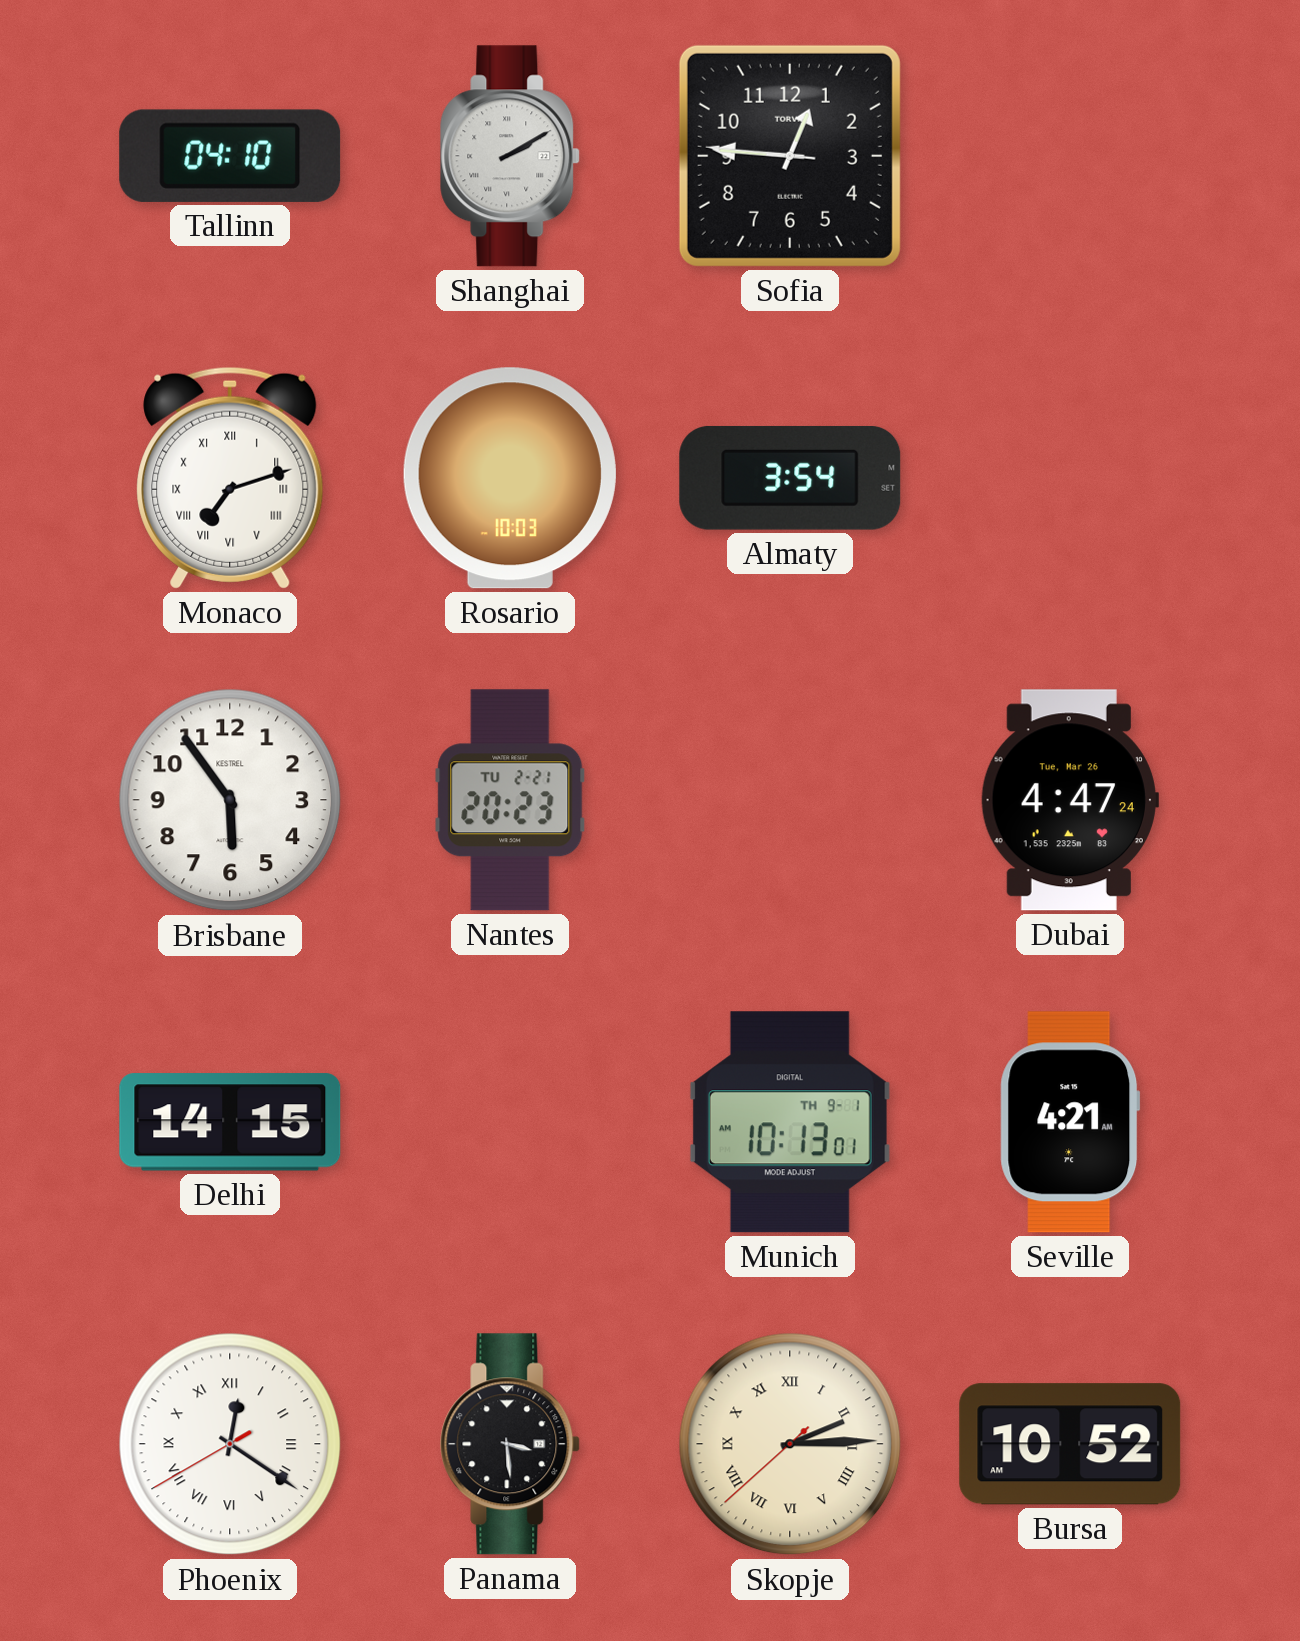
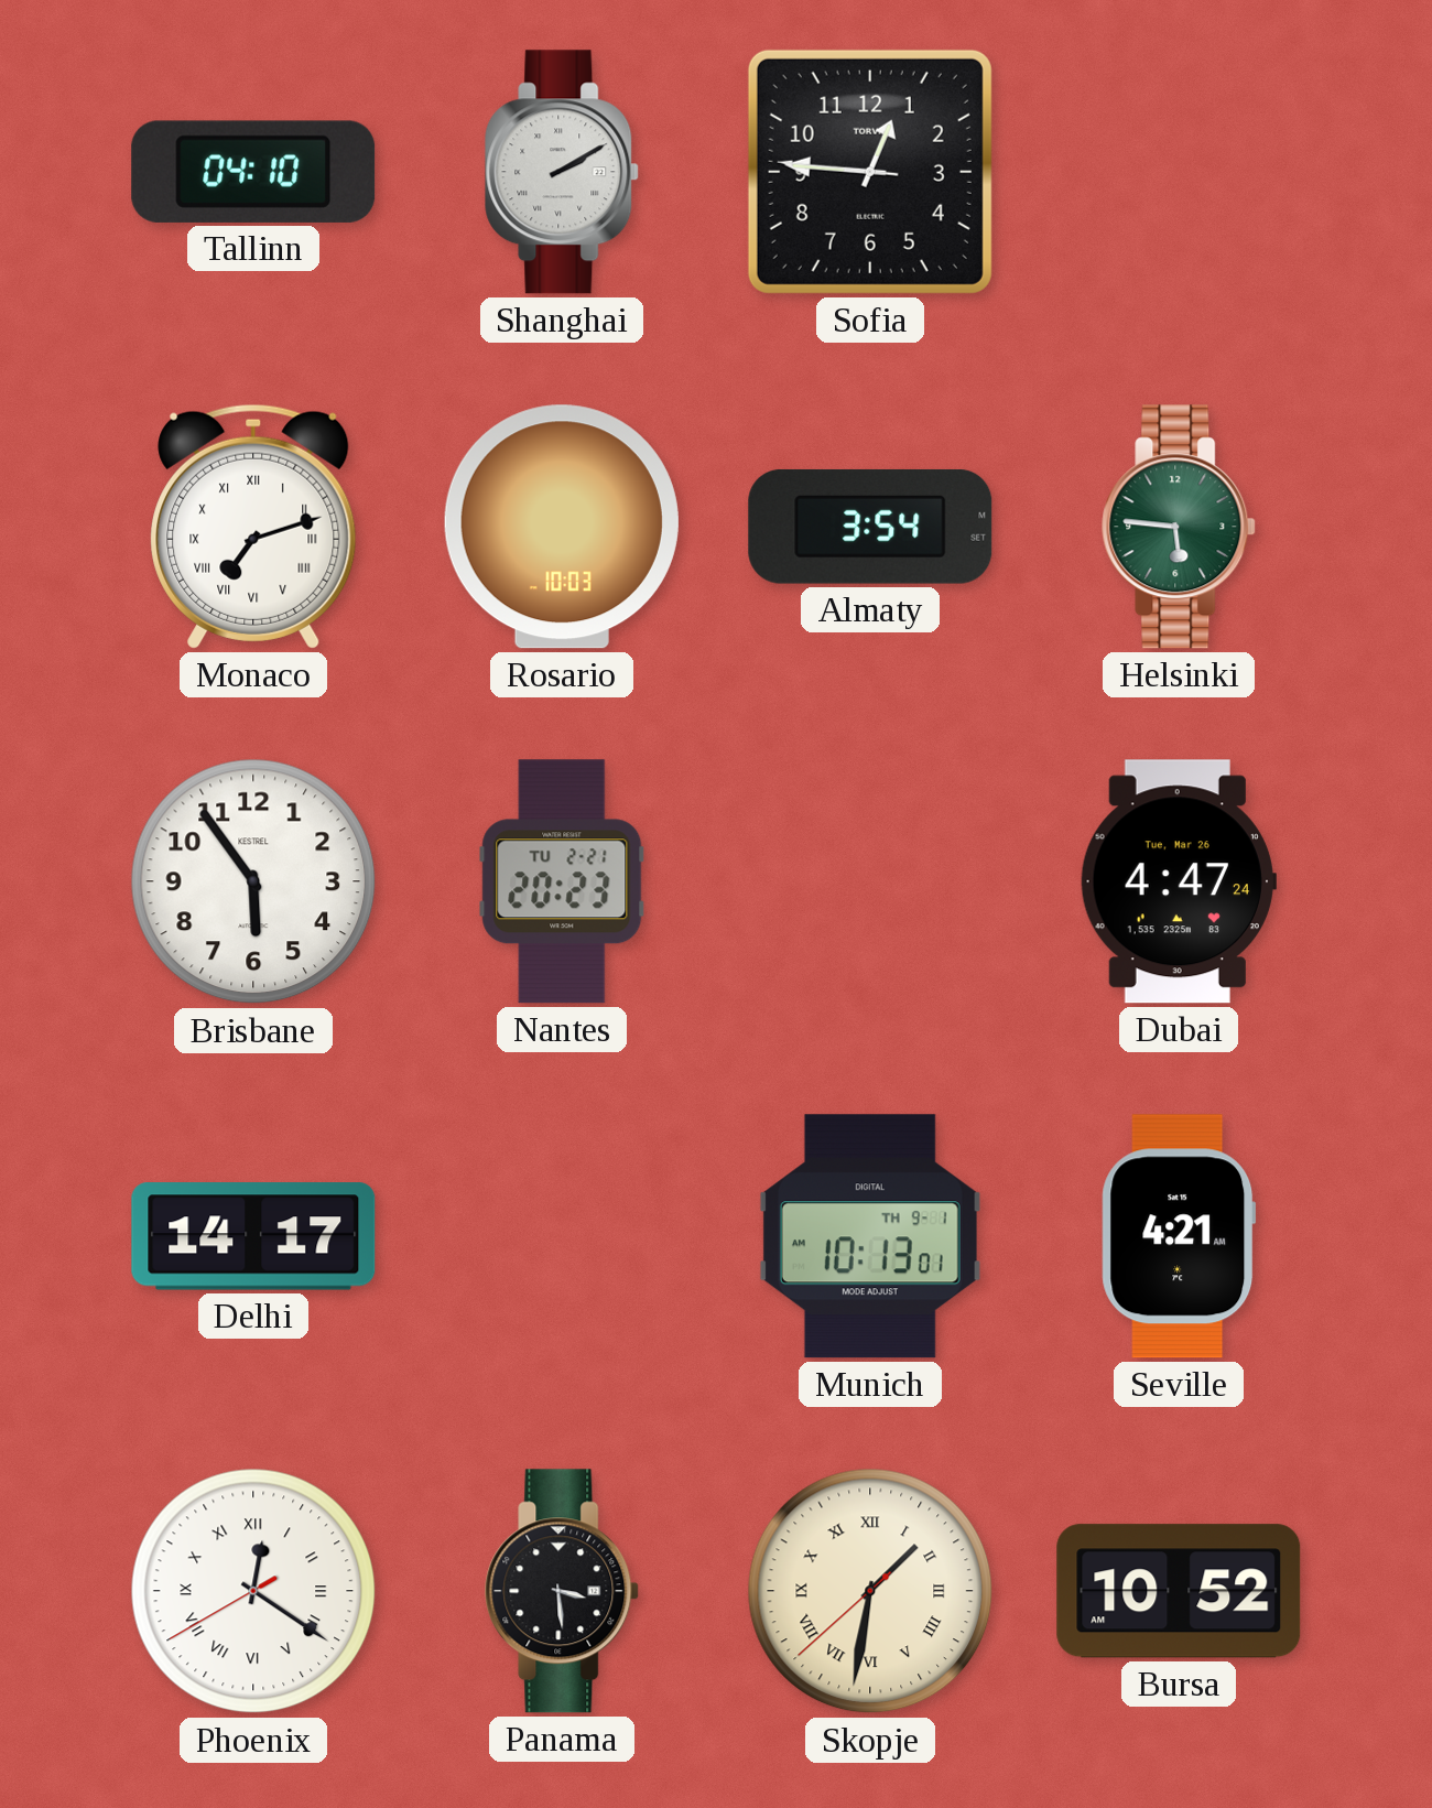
Helsinki: none -> 5:46
Delhi: 14:15 -> 14:17
Skopje: 2:14 -> 1:31
